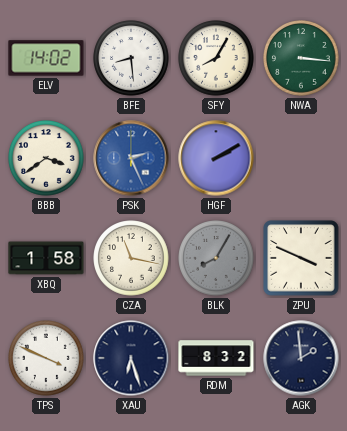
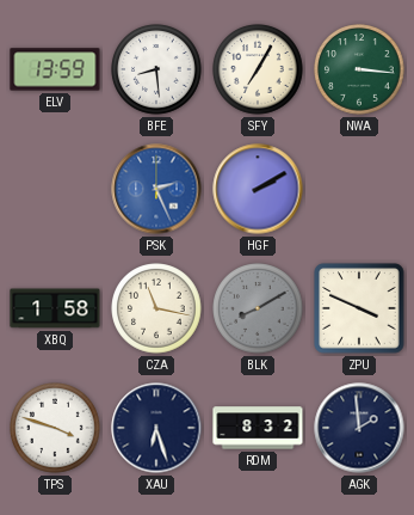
ELV: 14:02 -> 13:59
SFY: 8:05 -> 7:05
BBB: 3:39 -> none
BLK: 8:05 -> 8:10
TPS: 3:49 -> 3:48
